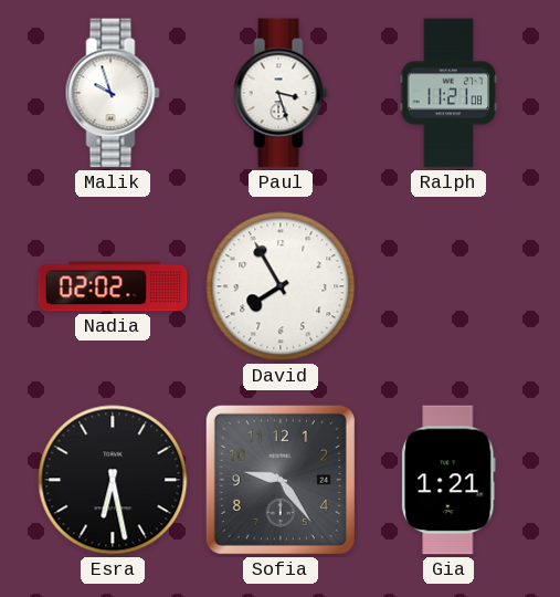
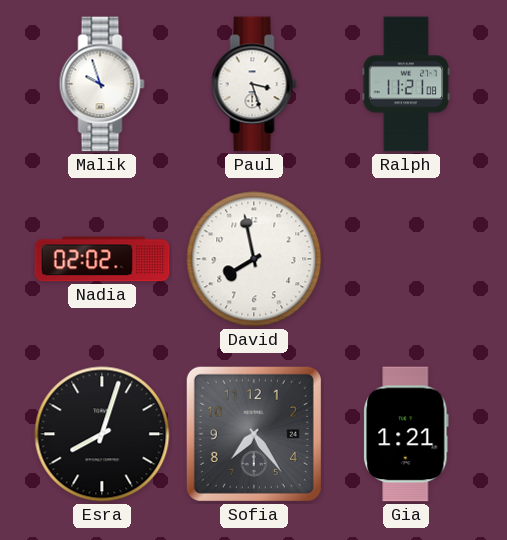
David: 7:55 -> 7:58
Esra: 6:28 -> 8:03
Sofia: 9:24 -> 7:24
